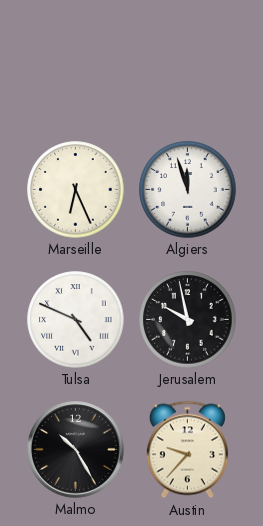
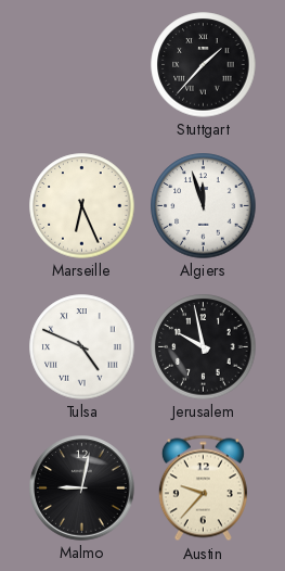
Stuttgart: none -> 1:37
Malmo: 10:25 -> 9:02
